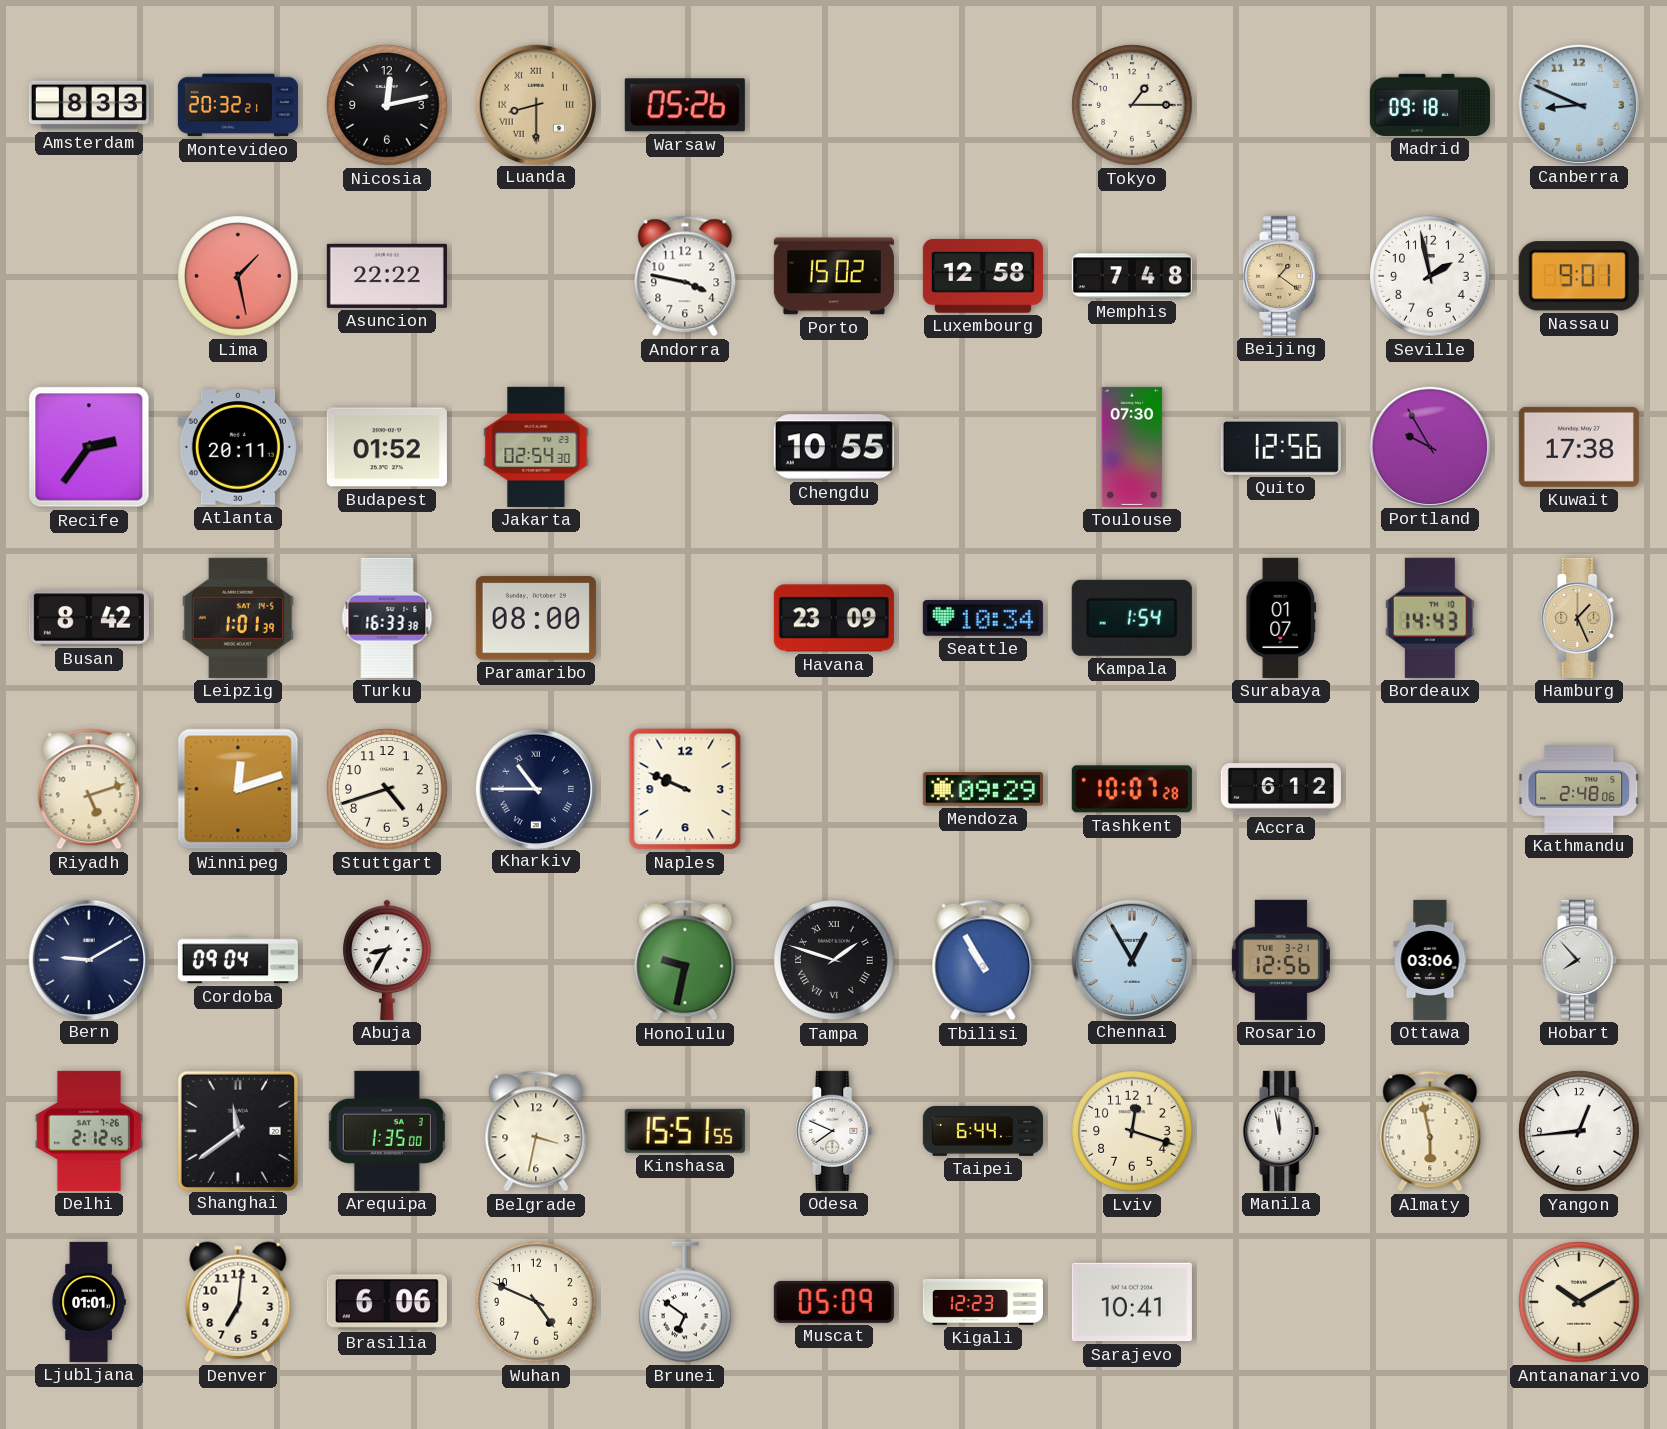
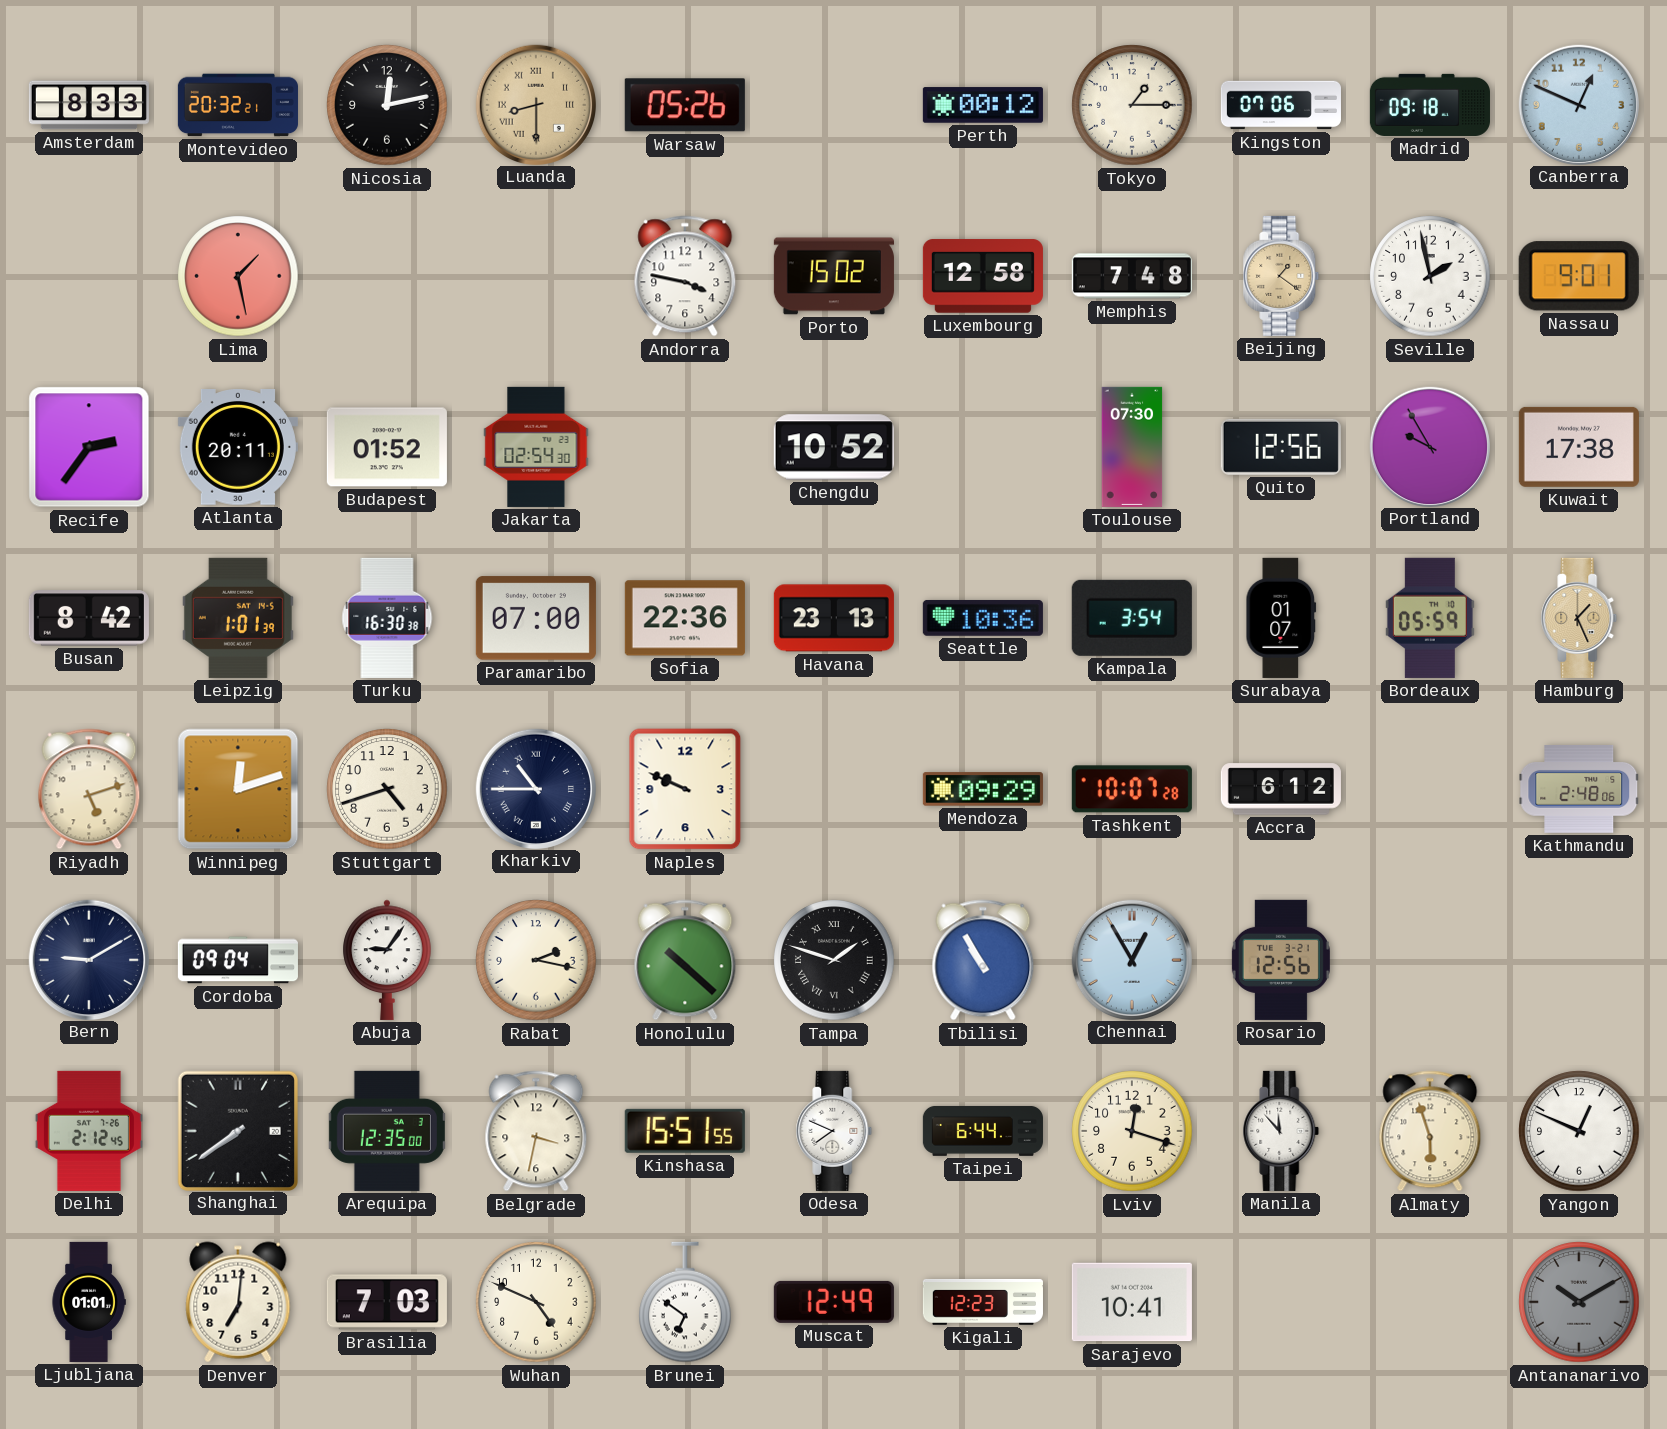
Perth: none -> 00:12
Kingston: none -> 07:06
Canberra: 8:49 -> 12:49
Asuncion: 22:22 -> none
Chengdu: 10:55 -> 10:52
Turku: 16:33 -> 16:30
Paramaribo: 08:00 -> 07:00
Sofia: none -> 22:36
Havana: 23:09 -> 23:13
Seattle: 10:34 -> 10:36
Kampala: 1:54 -> 3:54
Bordeaux: 14:43 -> 05:59
Abuja: 8:35 -> 9:06
Rabat: none -> 2:17
Honolulu: 9:32 -> 10:22
Ottawa: 03:06 -> none
Hobart: 7:53 -> none
Shanghai: 11:39 -> 7:39
Arequipa: 1:35 -> 12:35
Manila: 11:58 -> 11:53
Almaty: 5:58 -> 5:57
Yangon: 12:44 -> 12:49
Brasilia: 6:06 -> 7:03
Muscat: 05:09 -> 12:49
Antananarivo dial: cream -> grey
